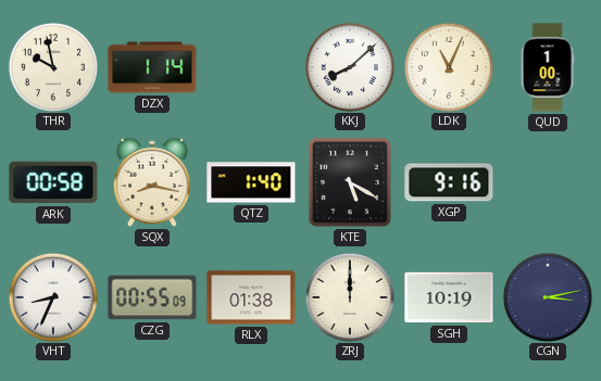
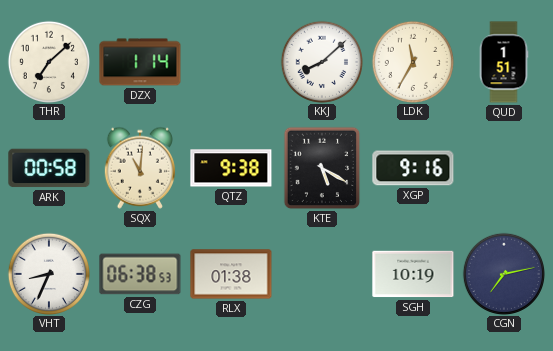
THR: 9:58 -> 7:08
LDK: 11:04 -> 11:35
QUD: 1:00 -> 1:51
SQX: 8:17 -> 11:01
QTZ: 1:40 -> 9:38
CZG: 00:55 -> 06:38
ZRJ: 12:00 -> none
CGN: 3:13 -> 7:13
